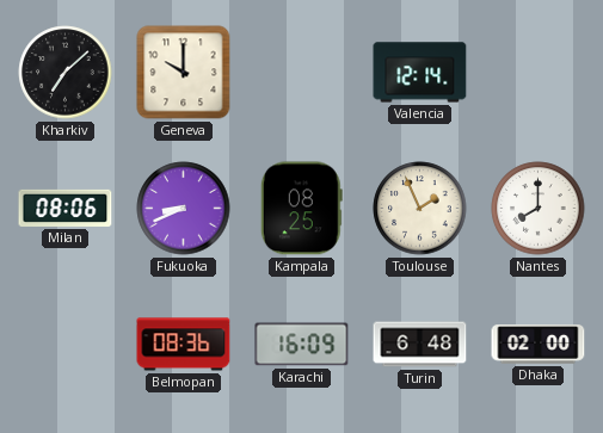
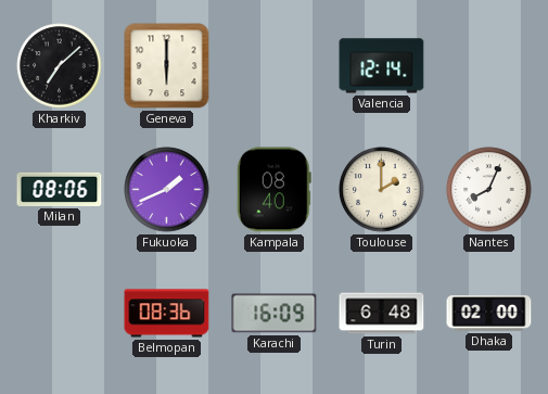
Geneva: 10:00 -> 6:00
Fukuoka: 8:41 -> 1:41
Kampala: 08:25 -> 08:40
Toulouse: 1:56 -> 2:00
Nantes: 8:00 -> 8:04
